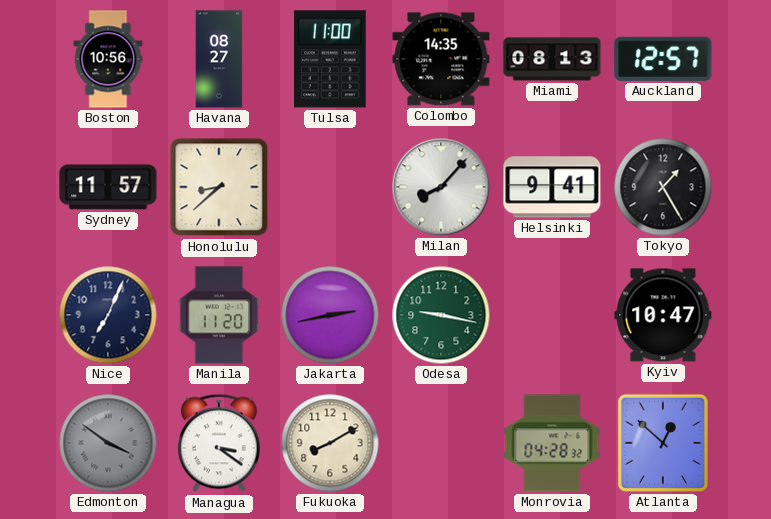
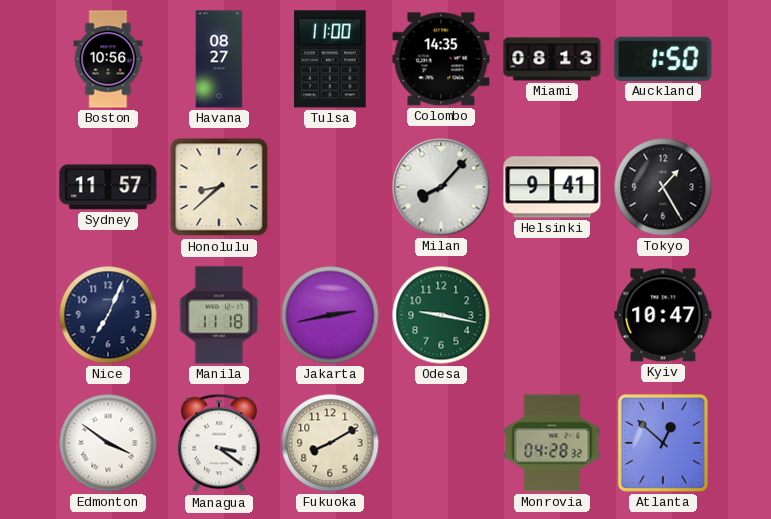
Auckland: 12:57 -> 1:50
Manila: 11:20 -> 11:18
Edmonton dial: grey -> white
